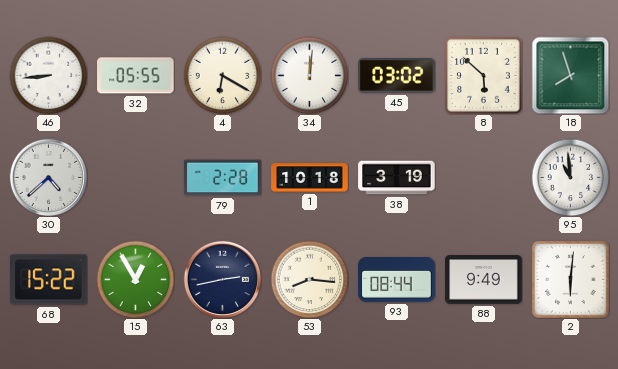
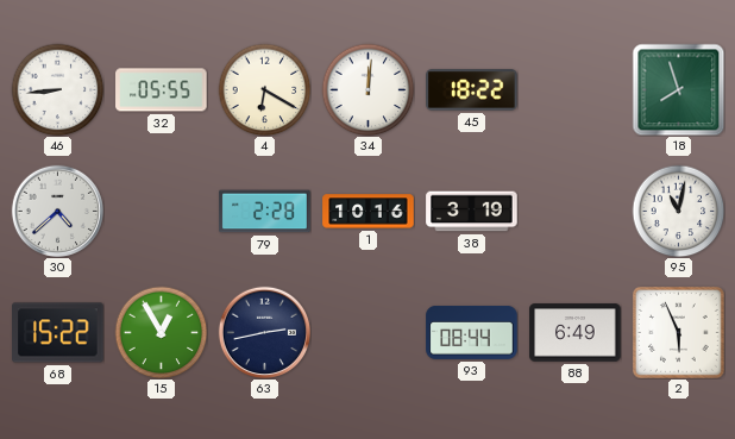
45: 03:02 -> 18:22
8: 5:52 -> none
1: 10:18 -> 10:16
95: 10:59 -> 11:02
53: 8:16 -> none
88: 9:49 -> 6:49
2: 6:01 -> 5:56
